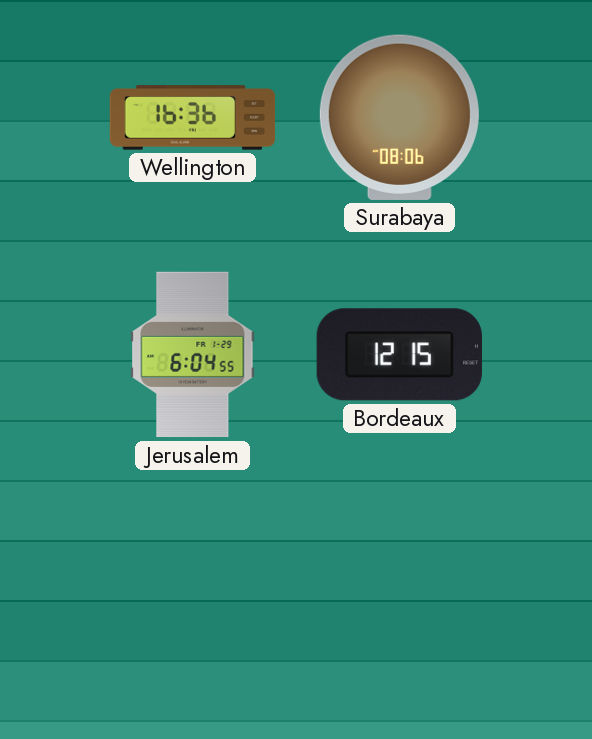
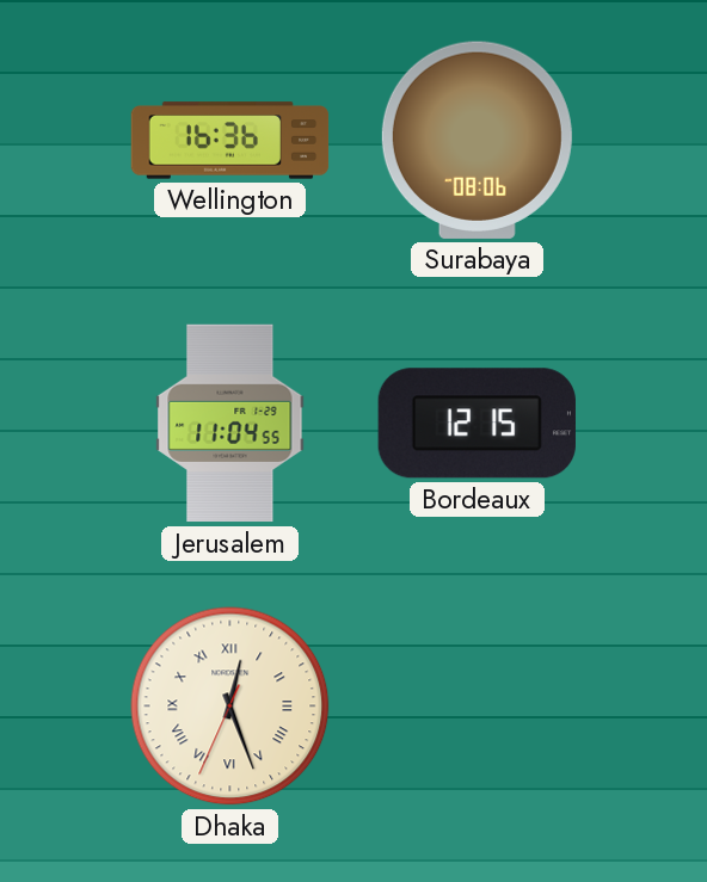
Jerusalem: 6:04 -> 11:04
Dhaka: none -> 12:26
